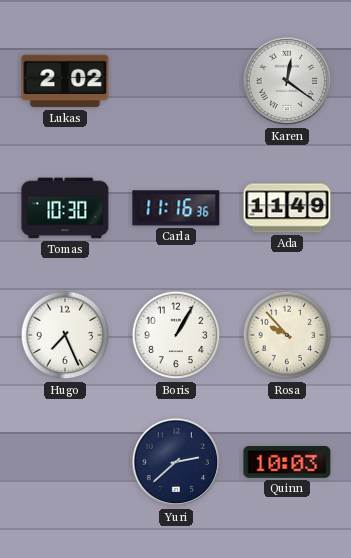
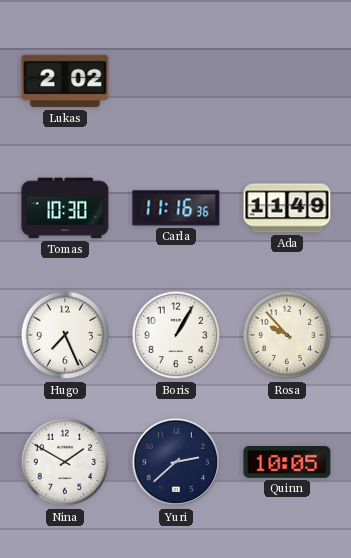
Karen: 12:21 -> none
Nina: none -> 1:50
Quinn: 10:03 -> 10:05
